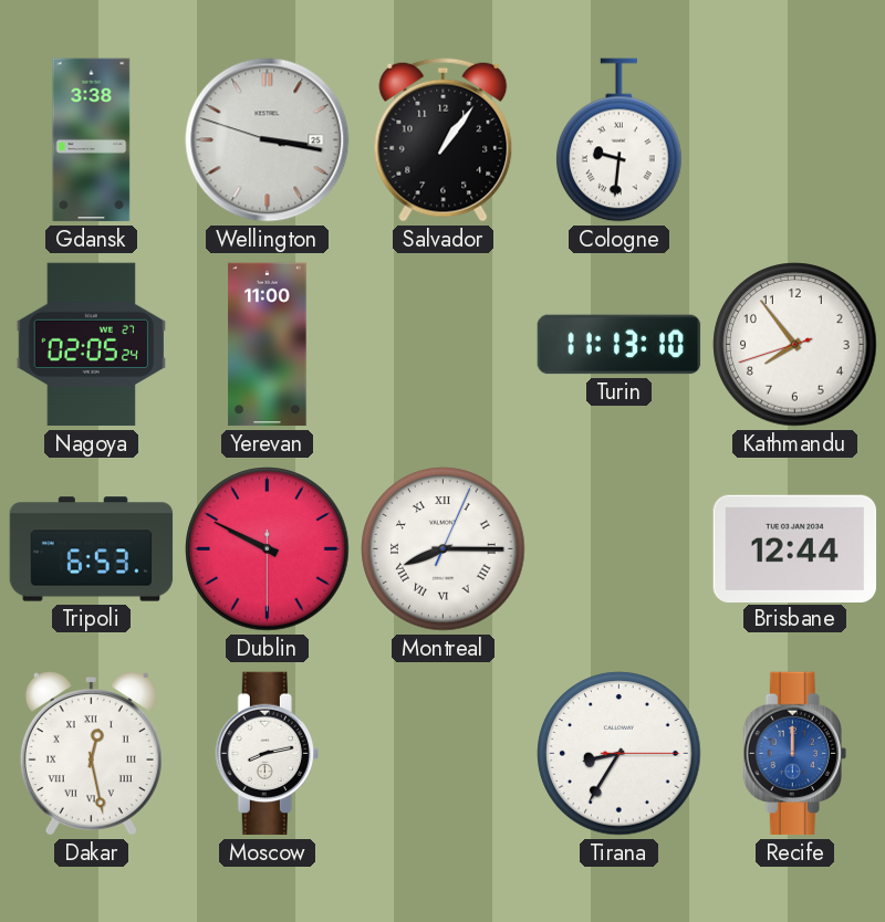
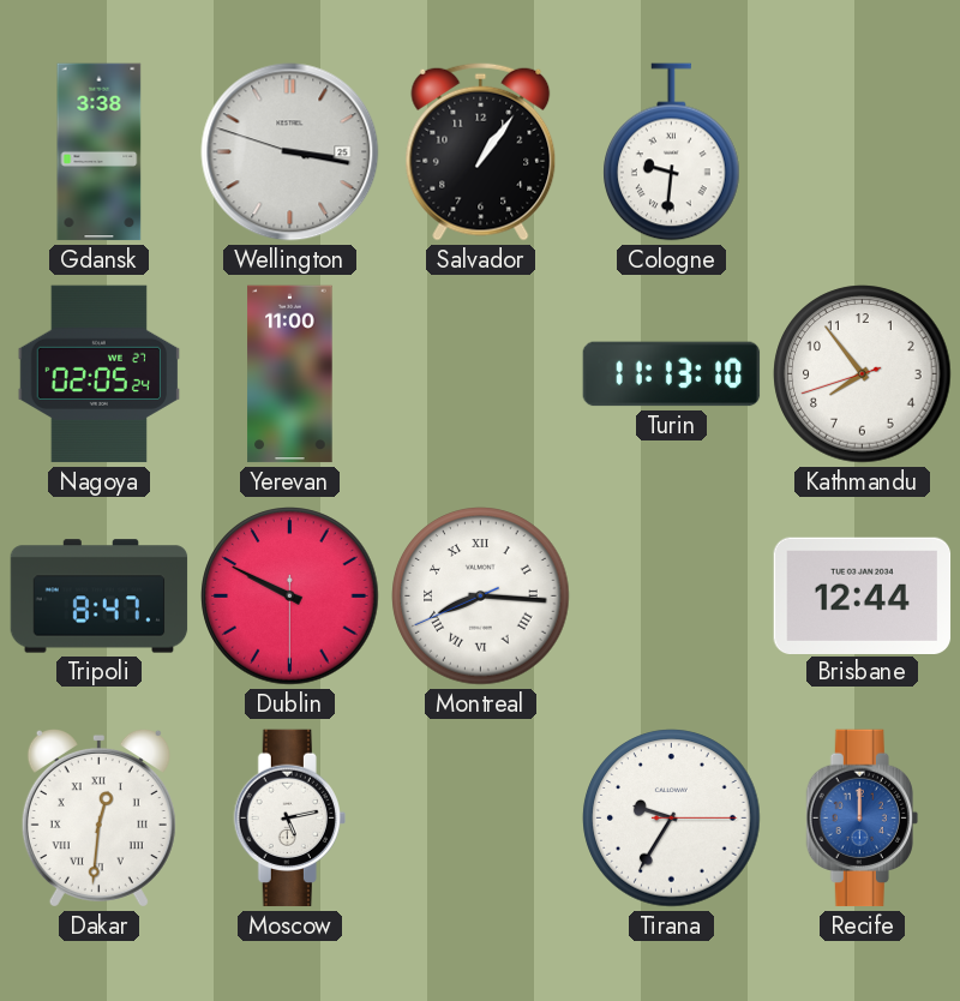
Tripoli: 6:53 -> 8:47
Montreal: 8:15:04 -> 8:15:41
Dakar: 12:28 -> 12:31
Moscow: 8:13 -> 5:13
Tirana: 8:35 -> 9:35
